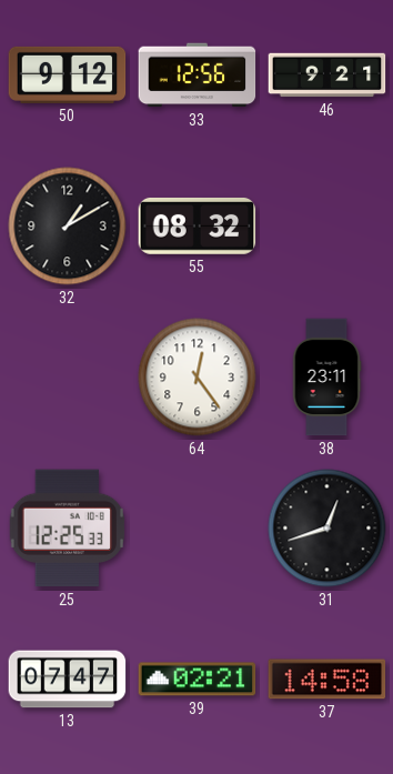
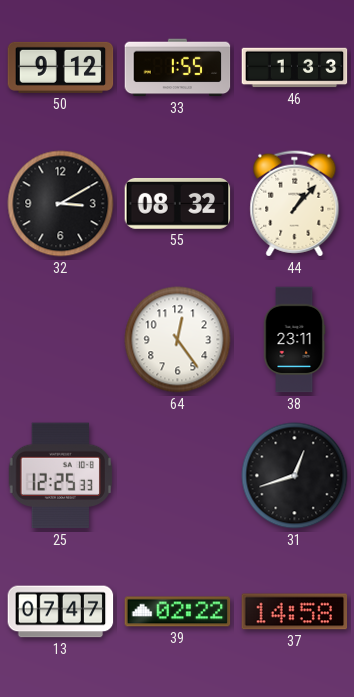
33: 12:56 -> 1:55
46: 9:21 -> 1:33
32: 1:10 -> 3:10
44: none -> 1:07
39: 02:21 -> 02:22
